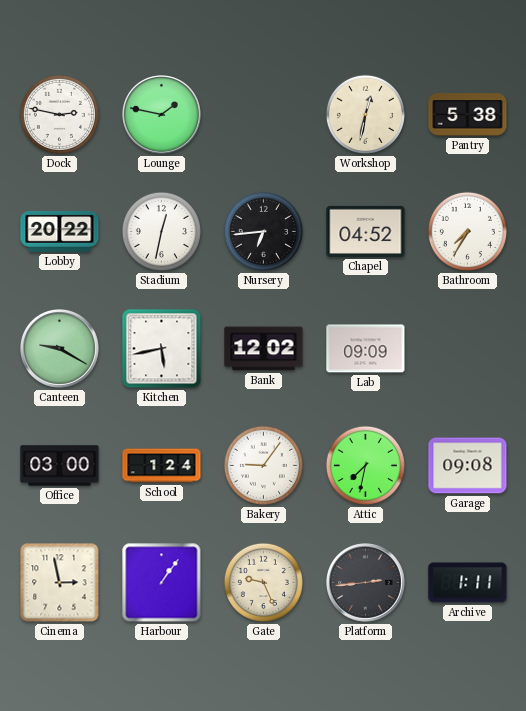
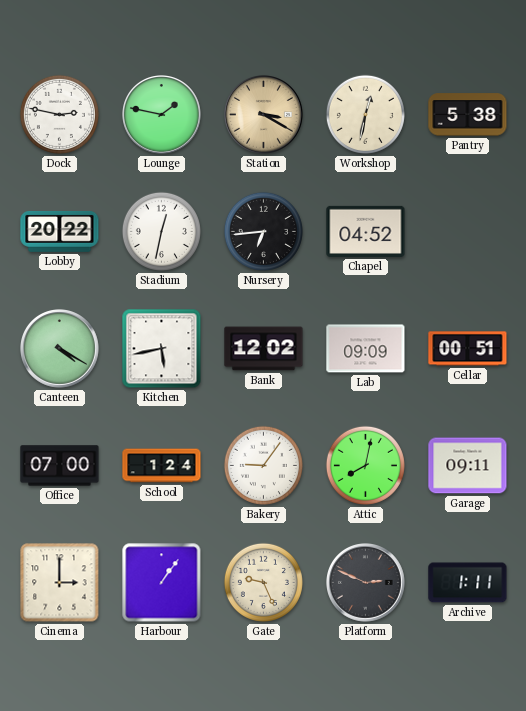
Station: none -> 3:20
Bathroom: 7:35 -> none
Canteen: 9:20 -> 4:20
Cellar: none -> 00:51
Office: 03:00 -> 07:00
Attic: 7:32 -> 8:02
Garage: 09:08 -> 09:11
Cinema: 2:58 -> 3:00
Platform: 2:44 -> 2:49
